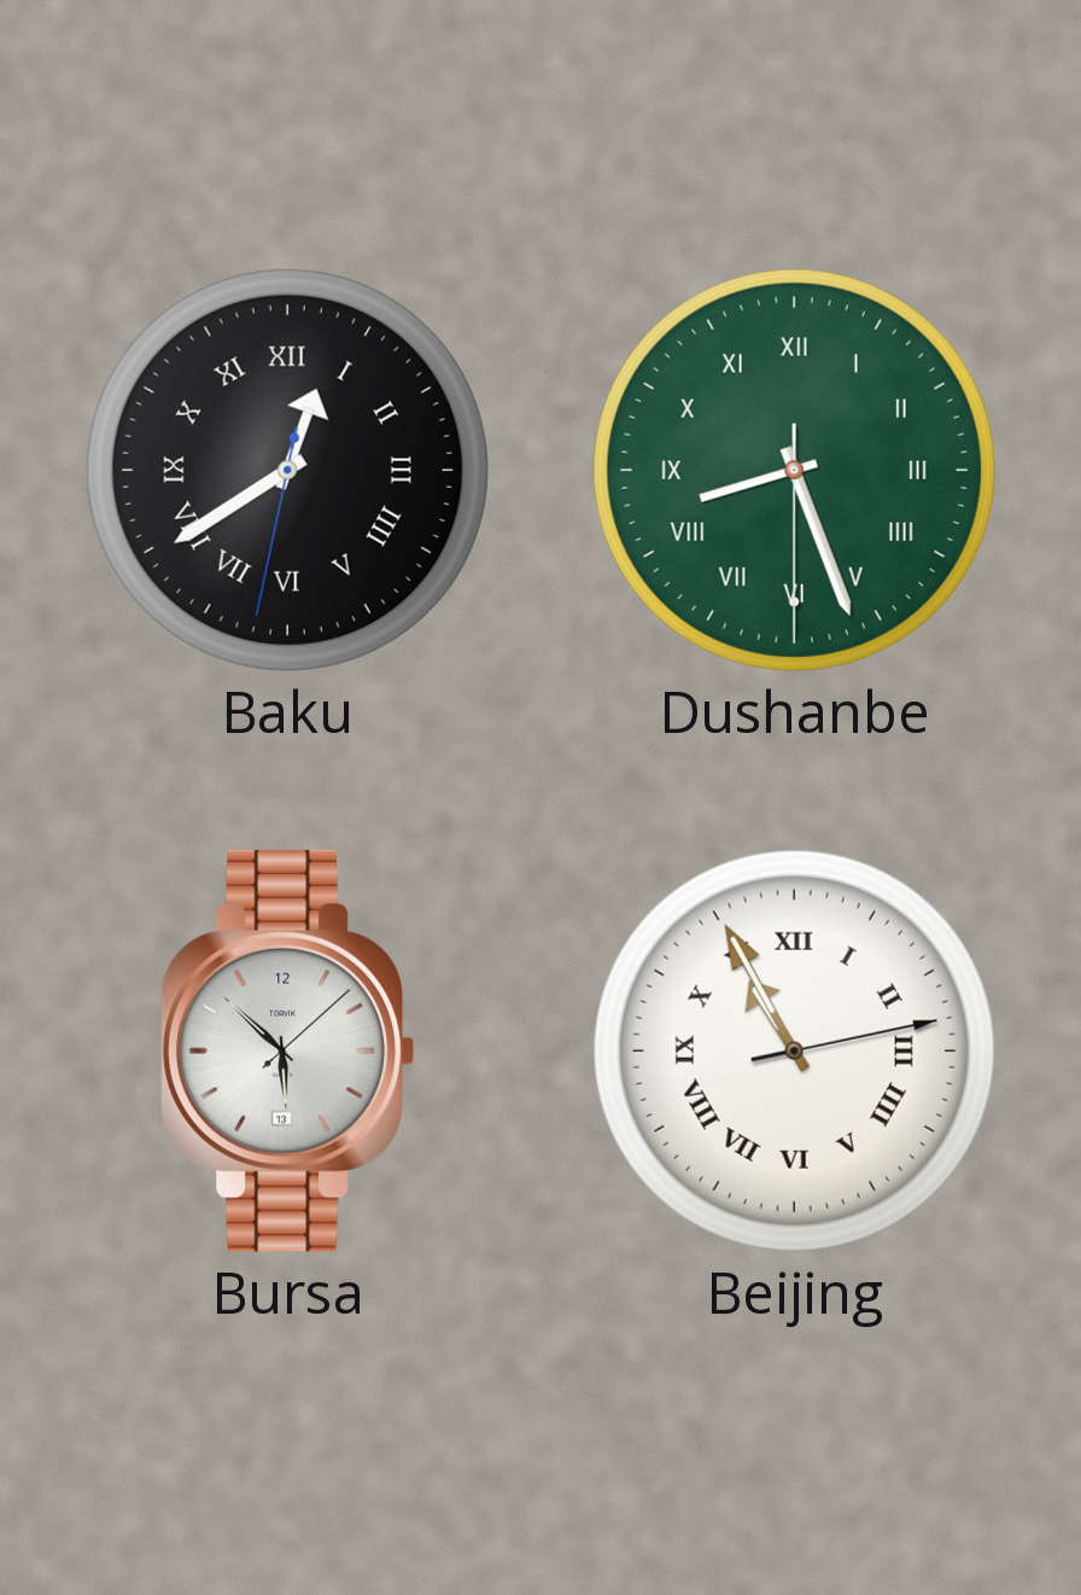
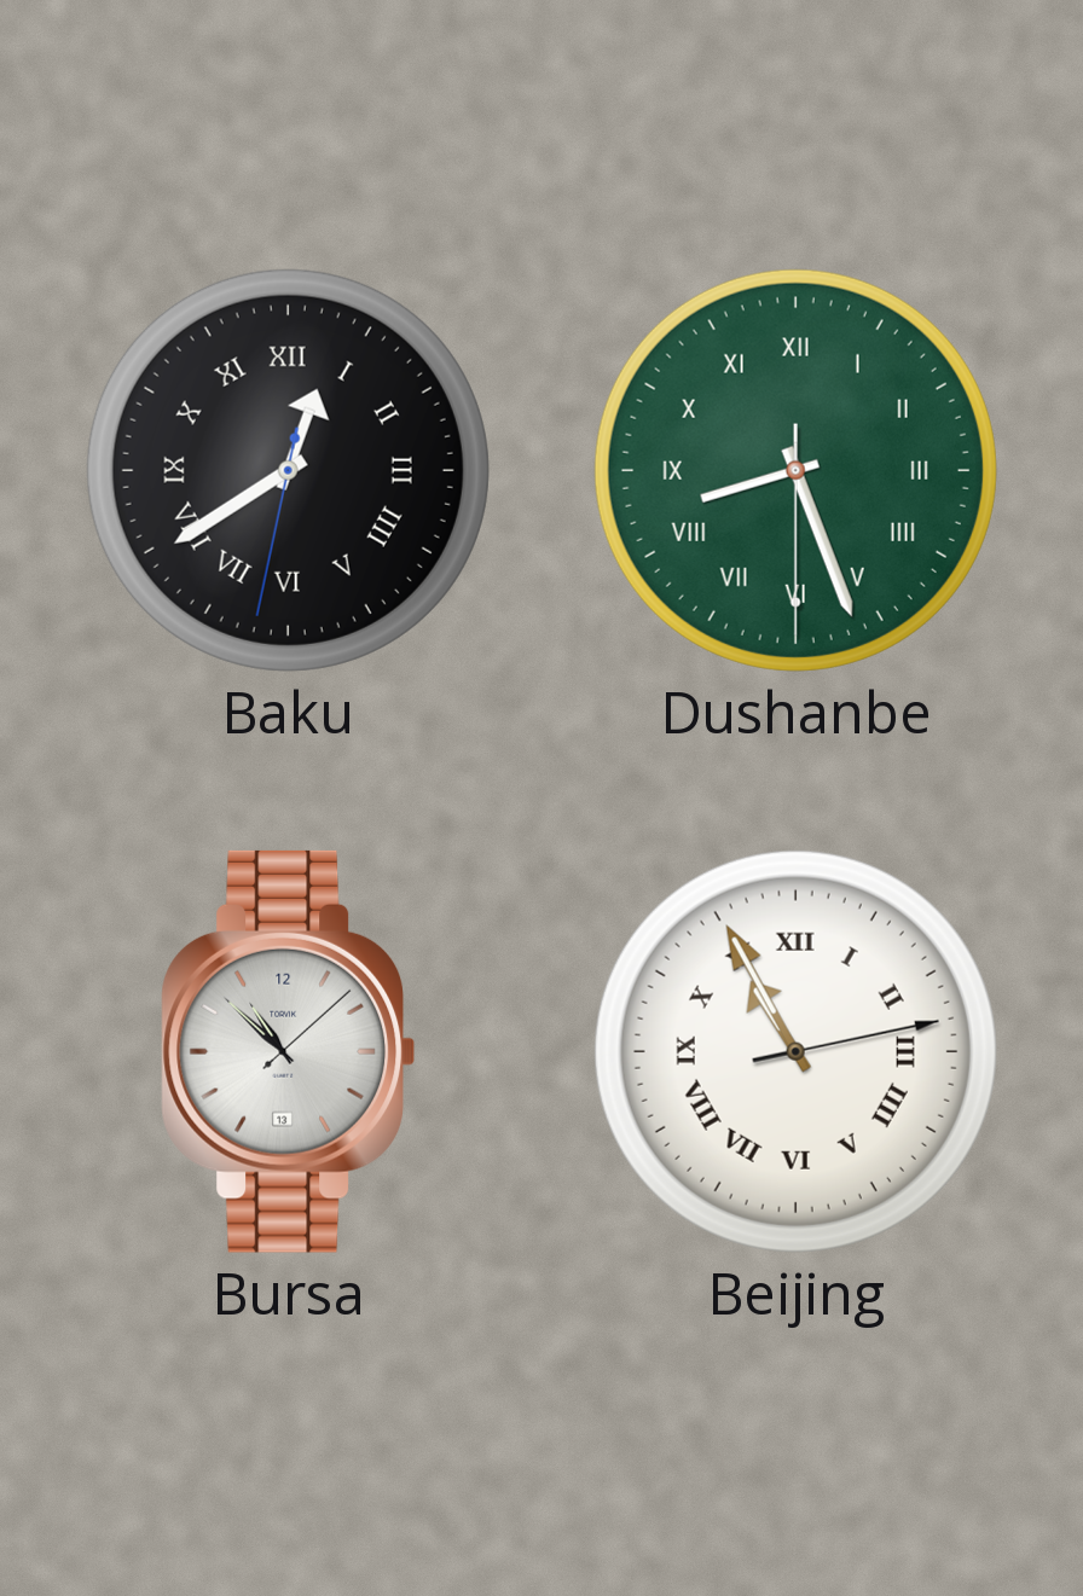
Bursa: 5:52 -> 10:52
